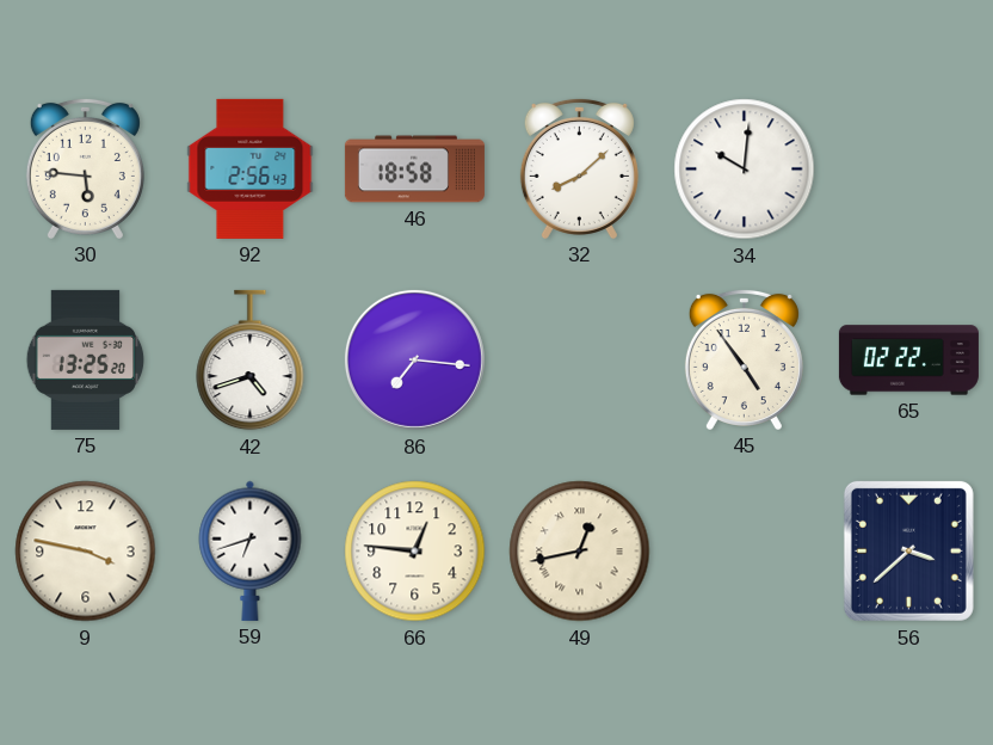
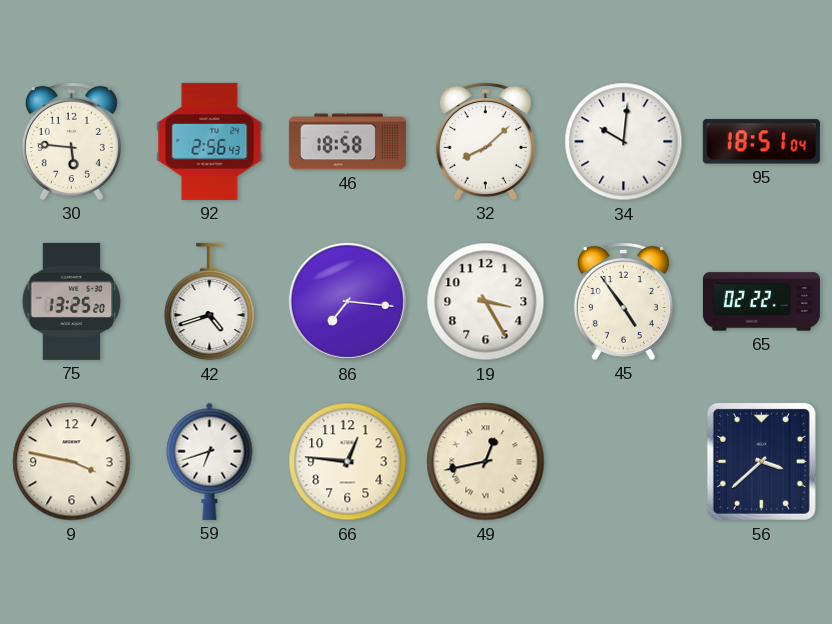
95: none -> 18:51
19: none -> 3:25
